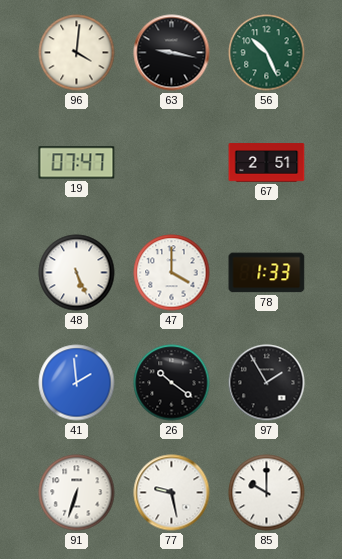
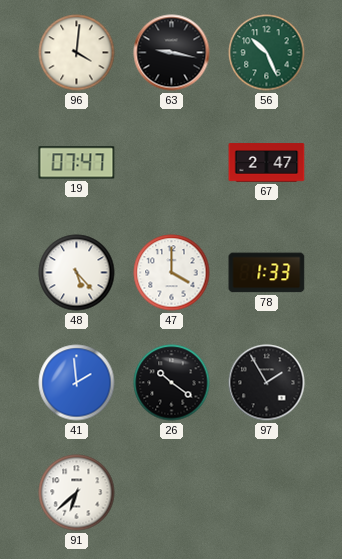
67: 2:51 -> 2:47
48: 5:26 -> 5:23
91: 6:33 -> 6:38
77: 9:28 -> none
85: 10:00 -> none
